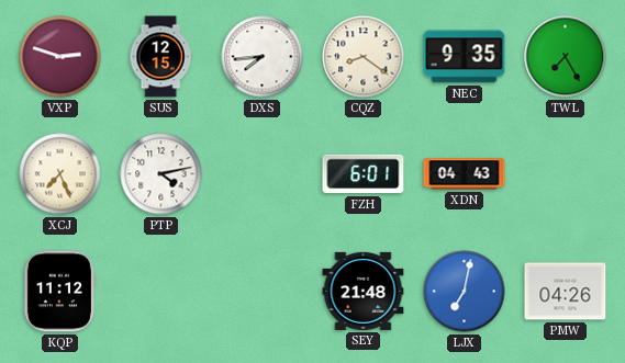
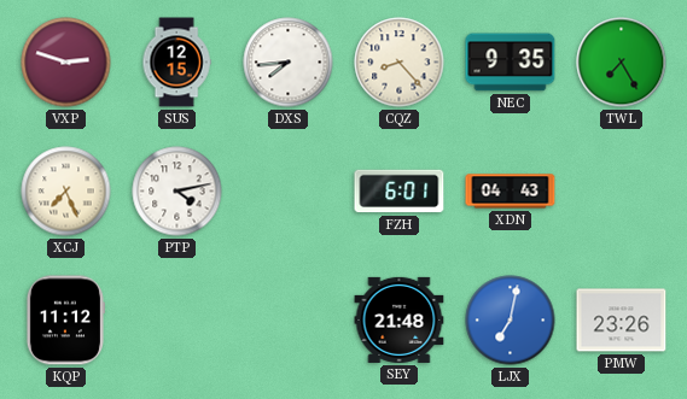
CQZ: 8:21 -> 8:23
PMW: 04:26 -> 23:26
